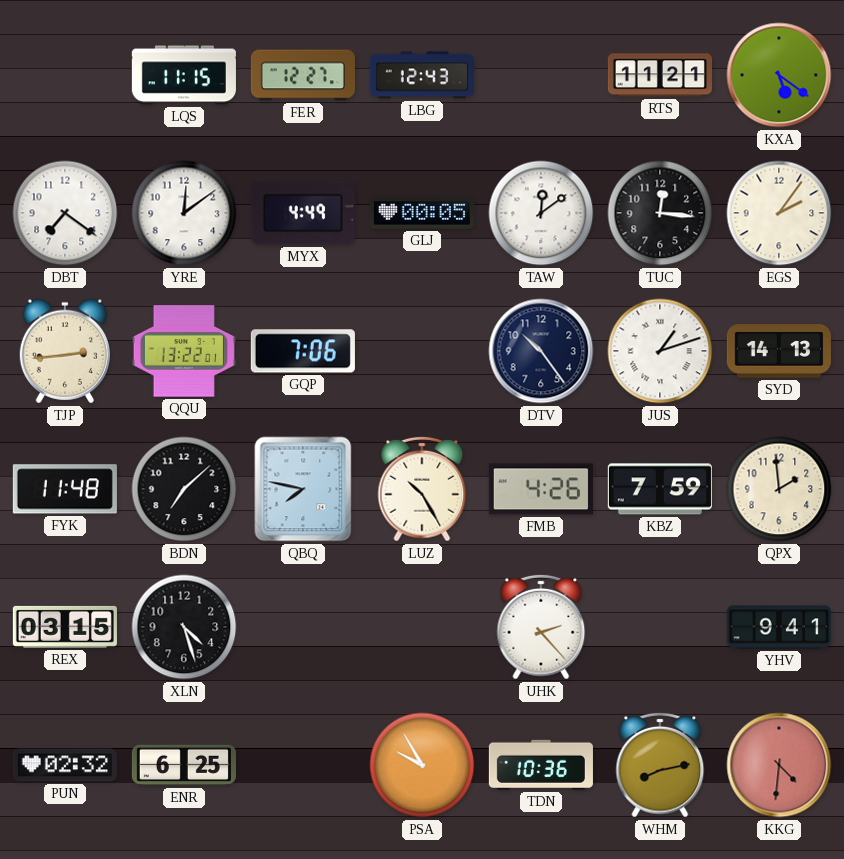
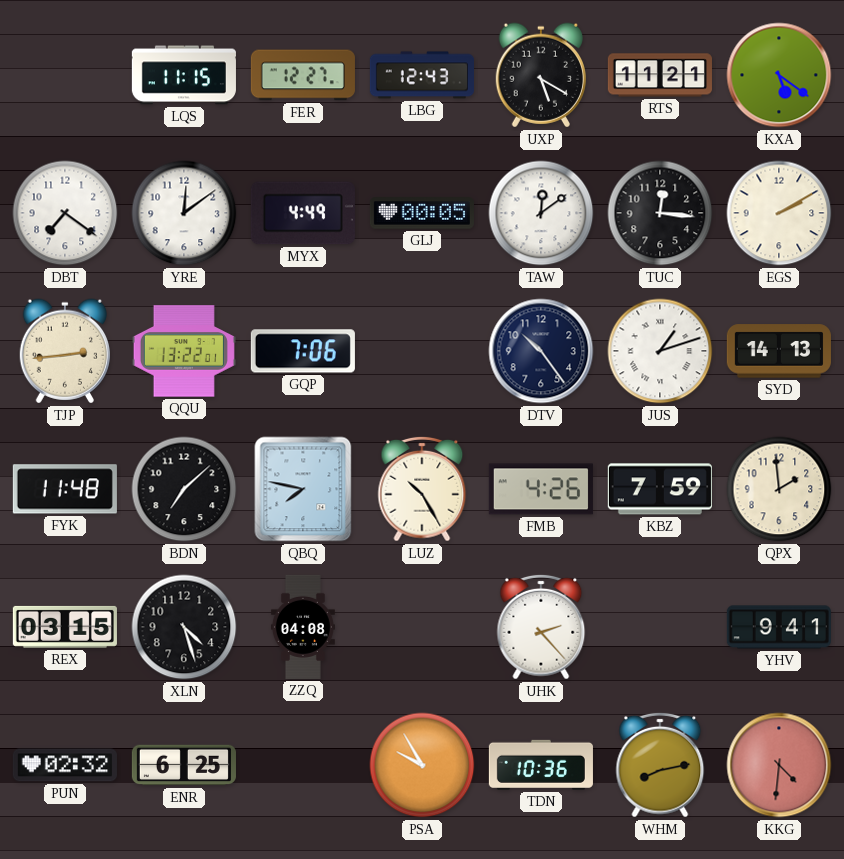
UXP: none -> 5:20
EGS: 2:06 -> 2:10
ZZQ: none -> 04:08
